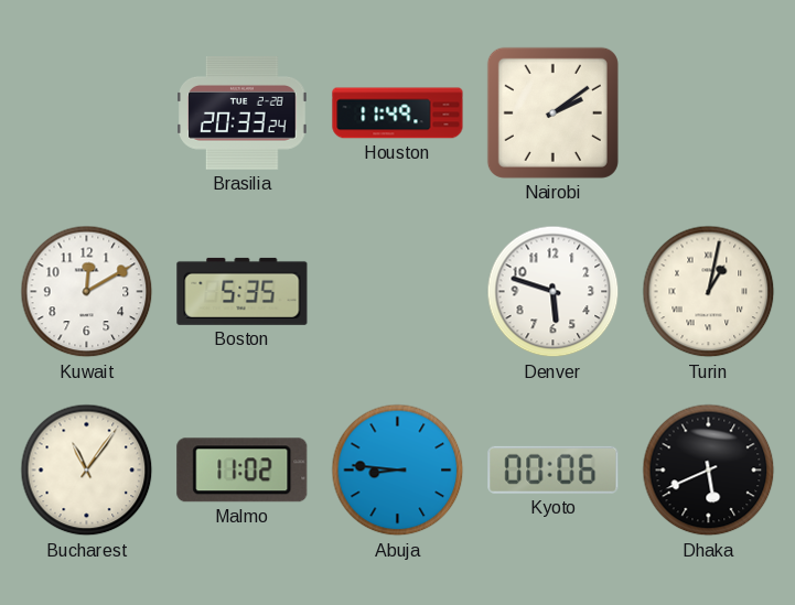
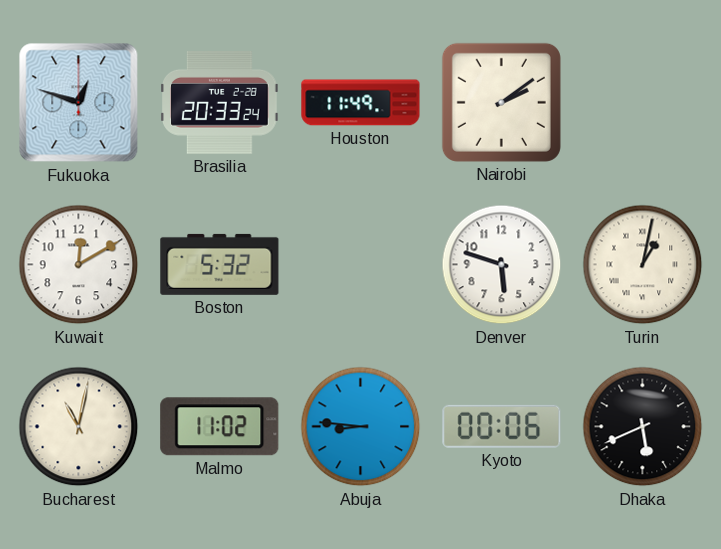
Fukuoka: none -> 12:48
Boston: 5:35 -> 5:32
Bucharest: 11:06 -> 11:02
